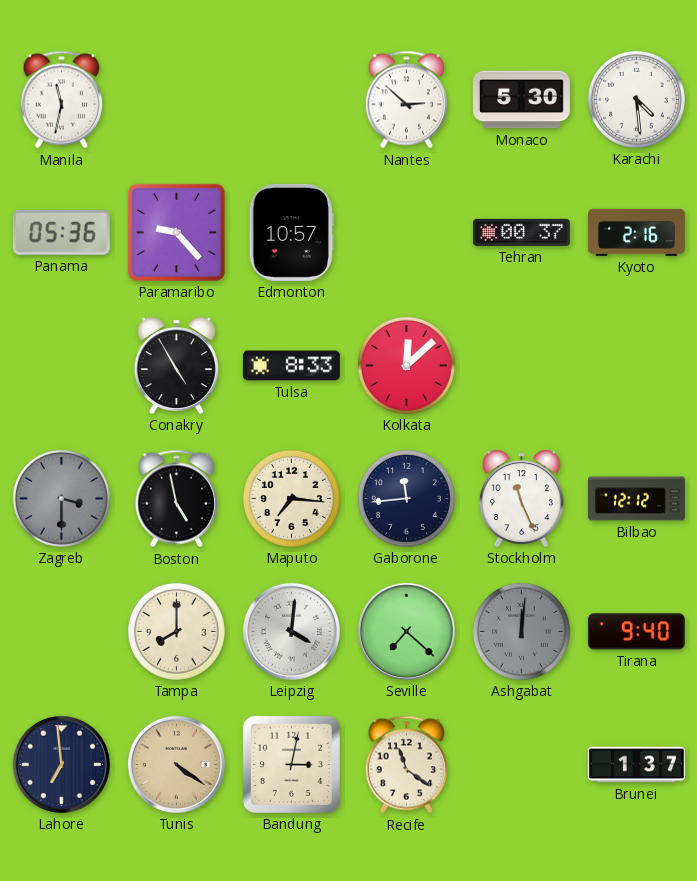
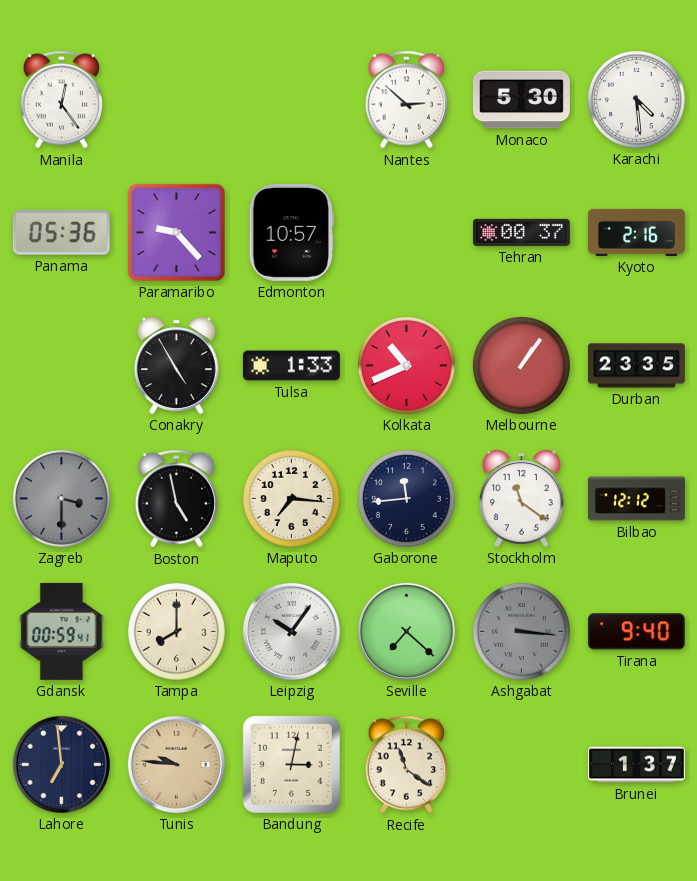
Manila: 11:32 -> 12:24
Tulsa: 8:33 -> 1:33
Kolkata: 12:08 -> 10:41
Melbourne: none -> 1:06
Durban: none -> 23:35
Stockholm: 11:26 -> 11:21
Gdansk: none -> 00:59
Leipzig: 4:01 -> 10:06
Ashgabat: 12:01 -> 3:16
Tunis: 4:21 -> 9:46
